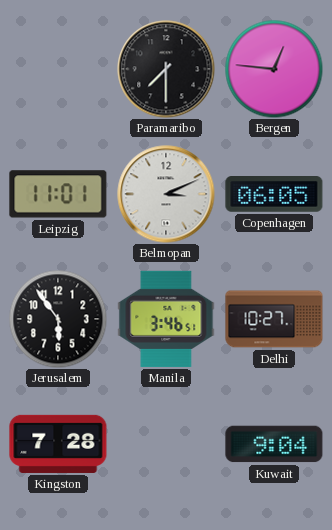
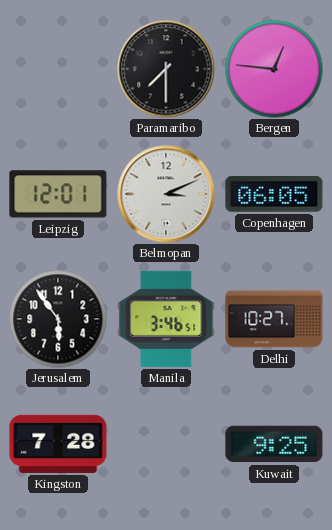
Leipzig: 11:01 -> 12:01
Kuwait: 9:04 -> 9:25
